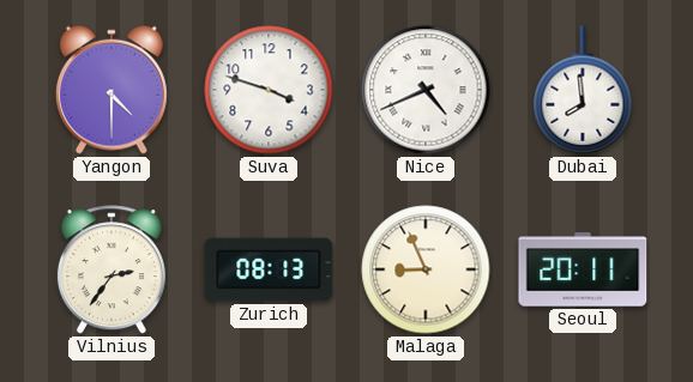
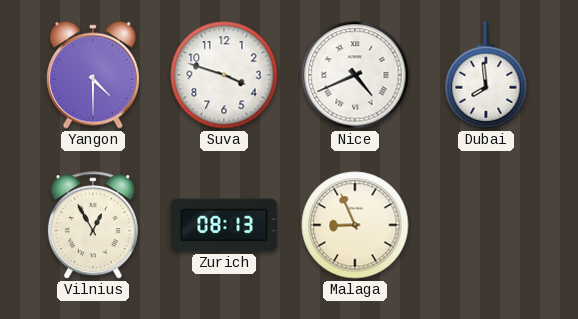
Vilnius: 2:36 -> 12:55
Seoul: 20:11 -> none
